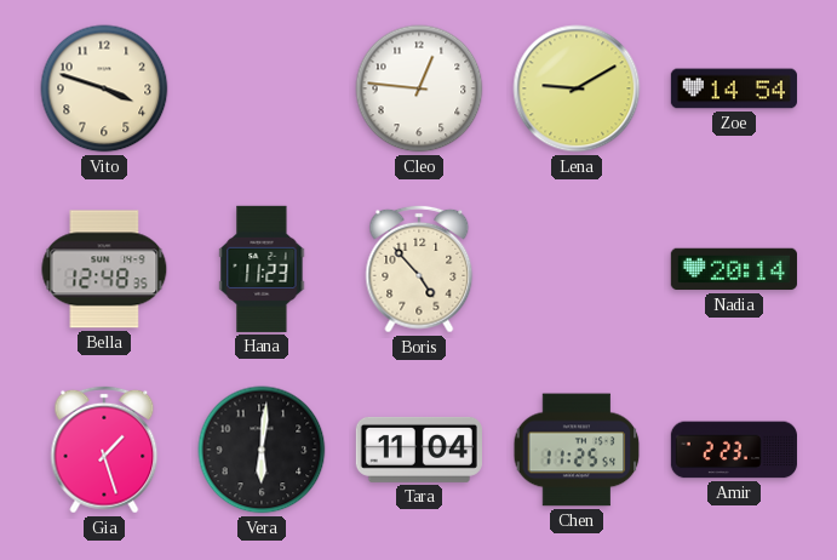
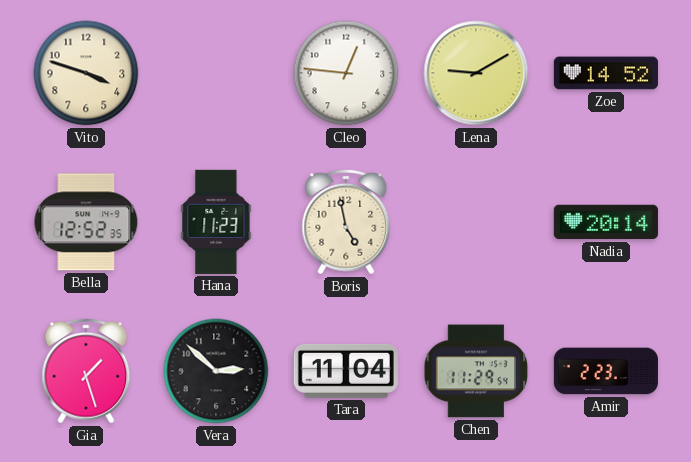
Zoe: 14:54 -> 14:52
Bella: 12:48 -> 12:52
Boris: 4:53 -> 4:58
Vera: 6:01 -> 2:52
Chen: 11:25 -> 11:29
